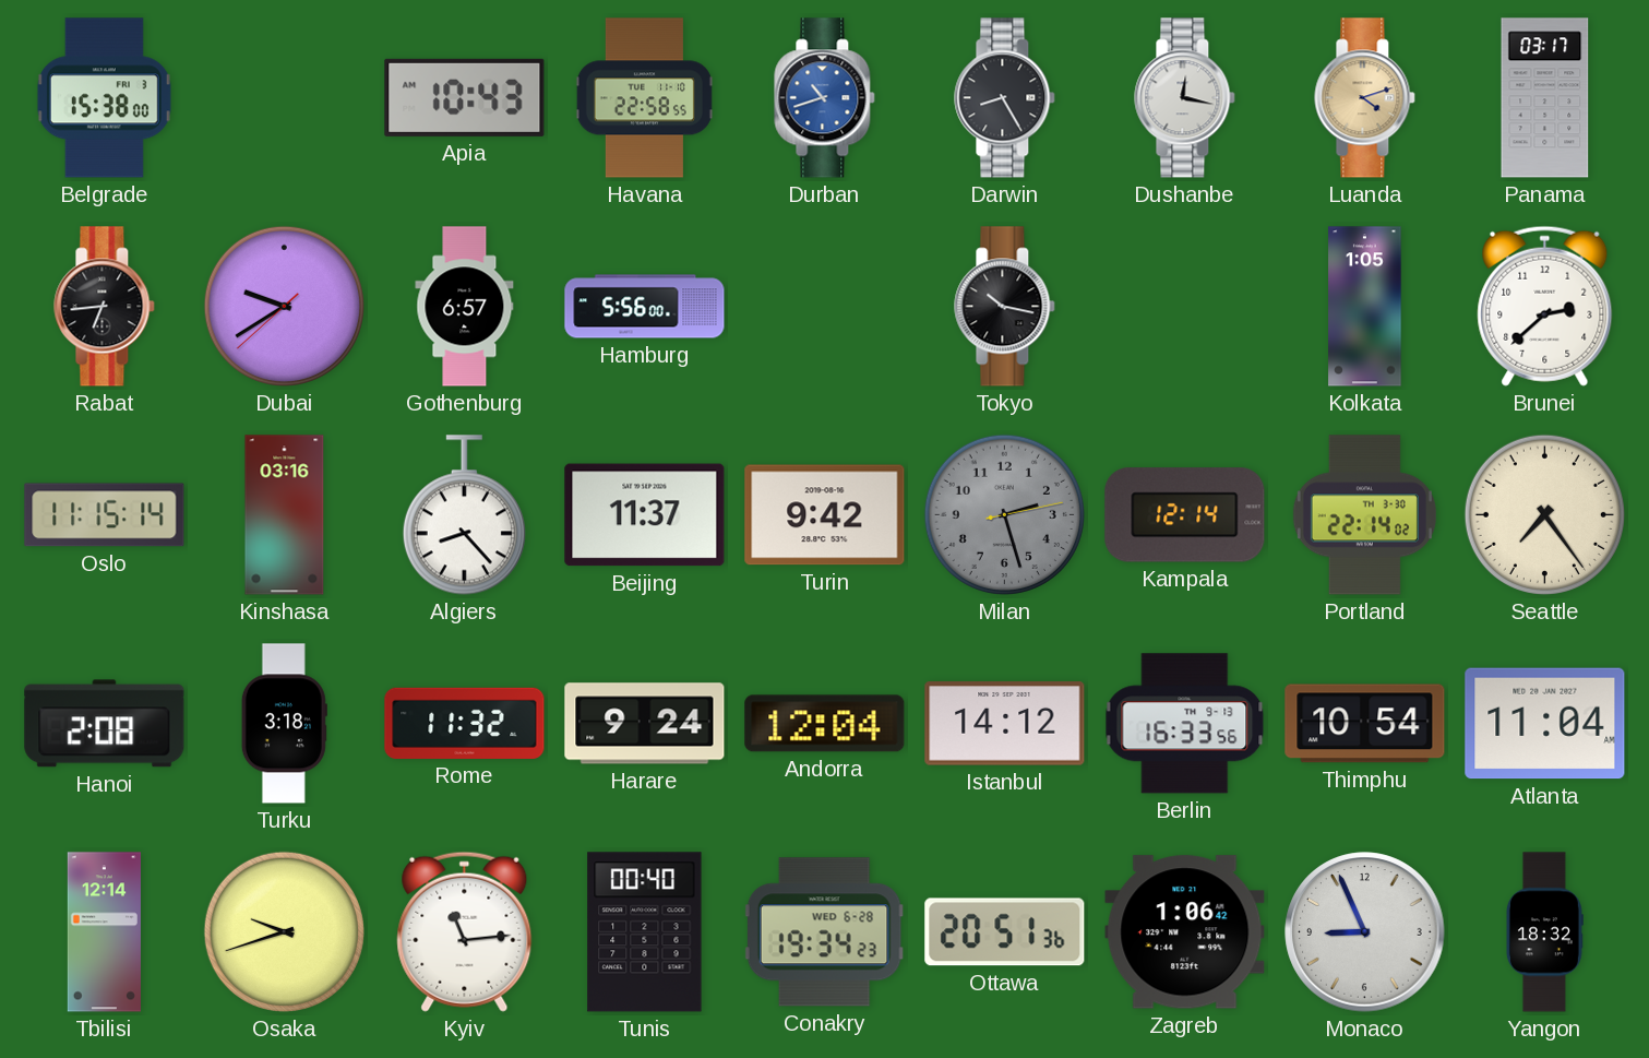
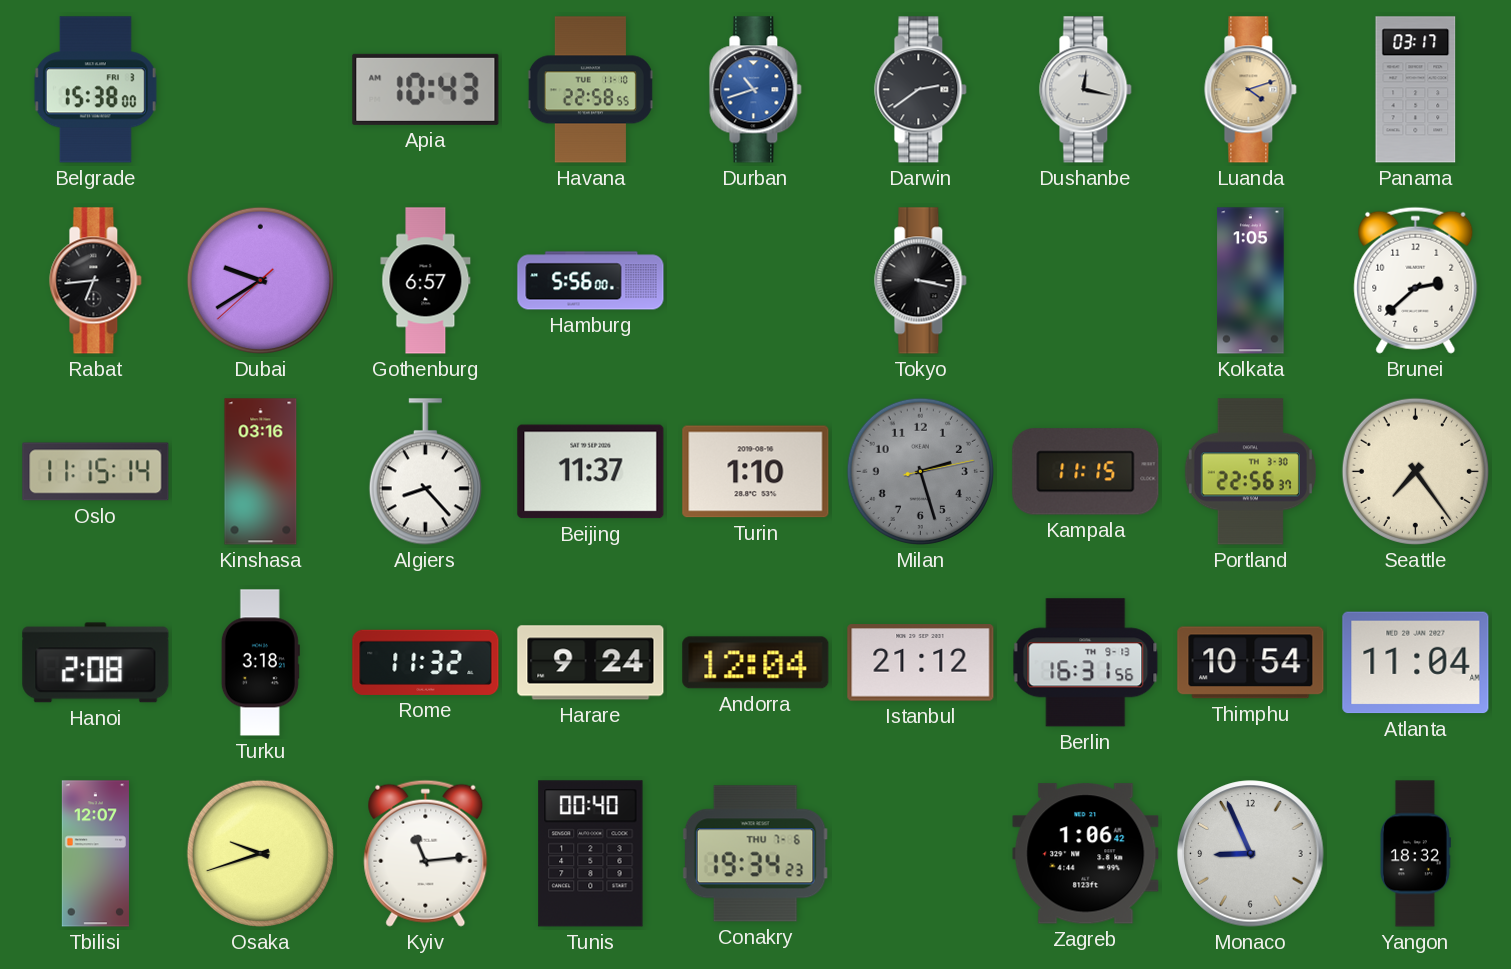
Darwin: 8:25 -> 2:39
Tokyo: 10:17 -> 3:17
Turin: 9:42 -> 1:10
Kampala: 12:14 -> 11:15
Portland: 22:14 -> 22:56
Istanbul: 14:12 -> 21:12
Berlin: 16:33 -> 16:31
Tbilisi: 12:14 -> 12:07
Conakry date: WED 6-28 -> THU 7-6
Ottawa: 20:51 -> none
